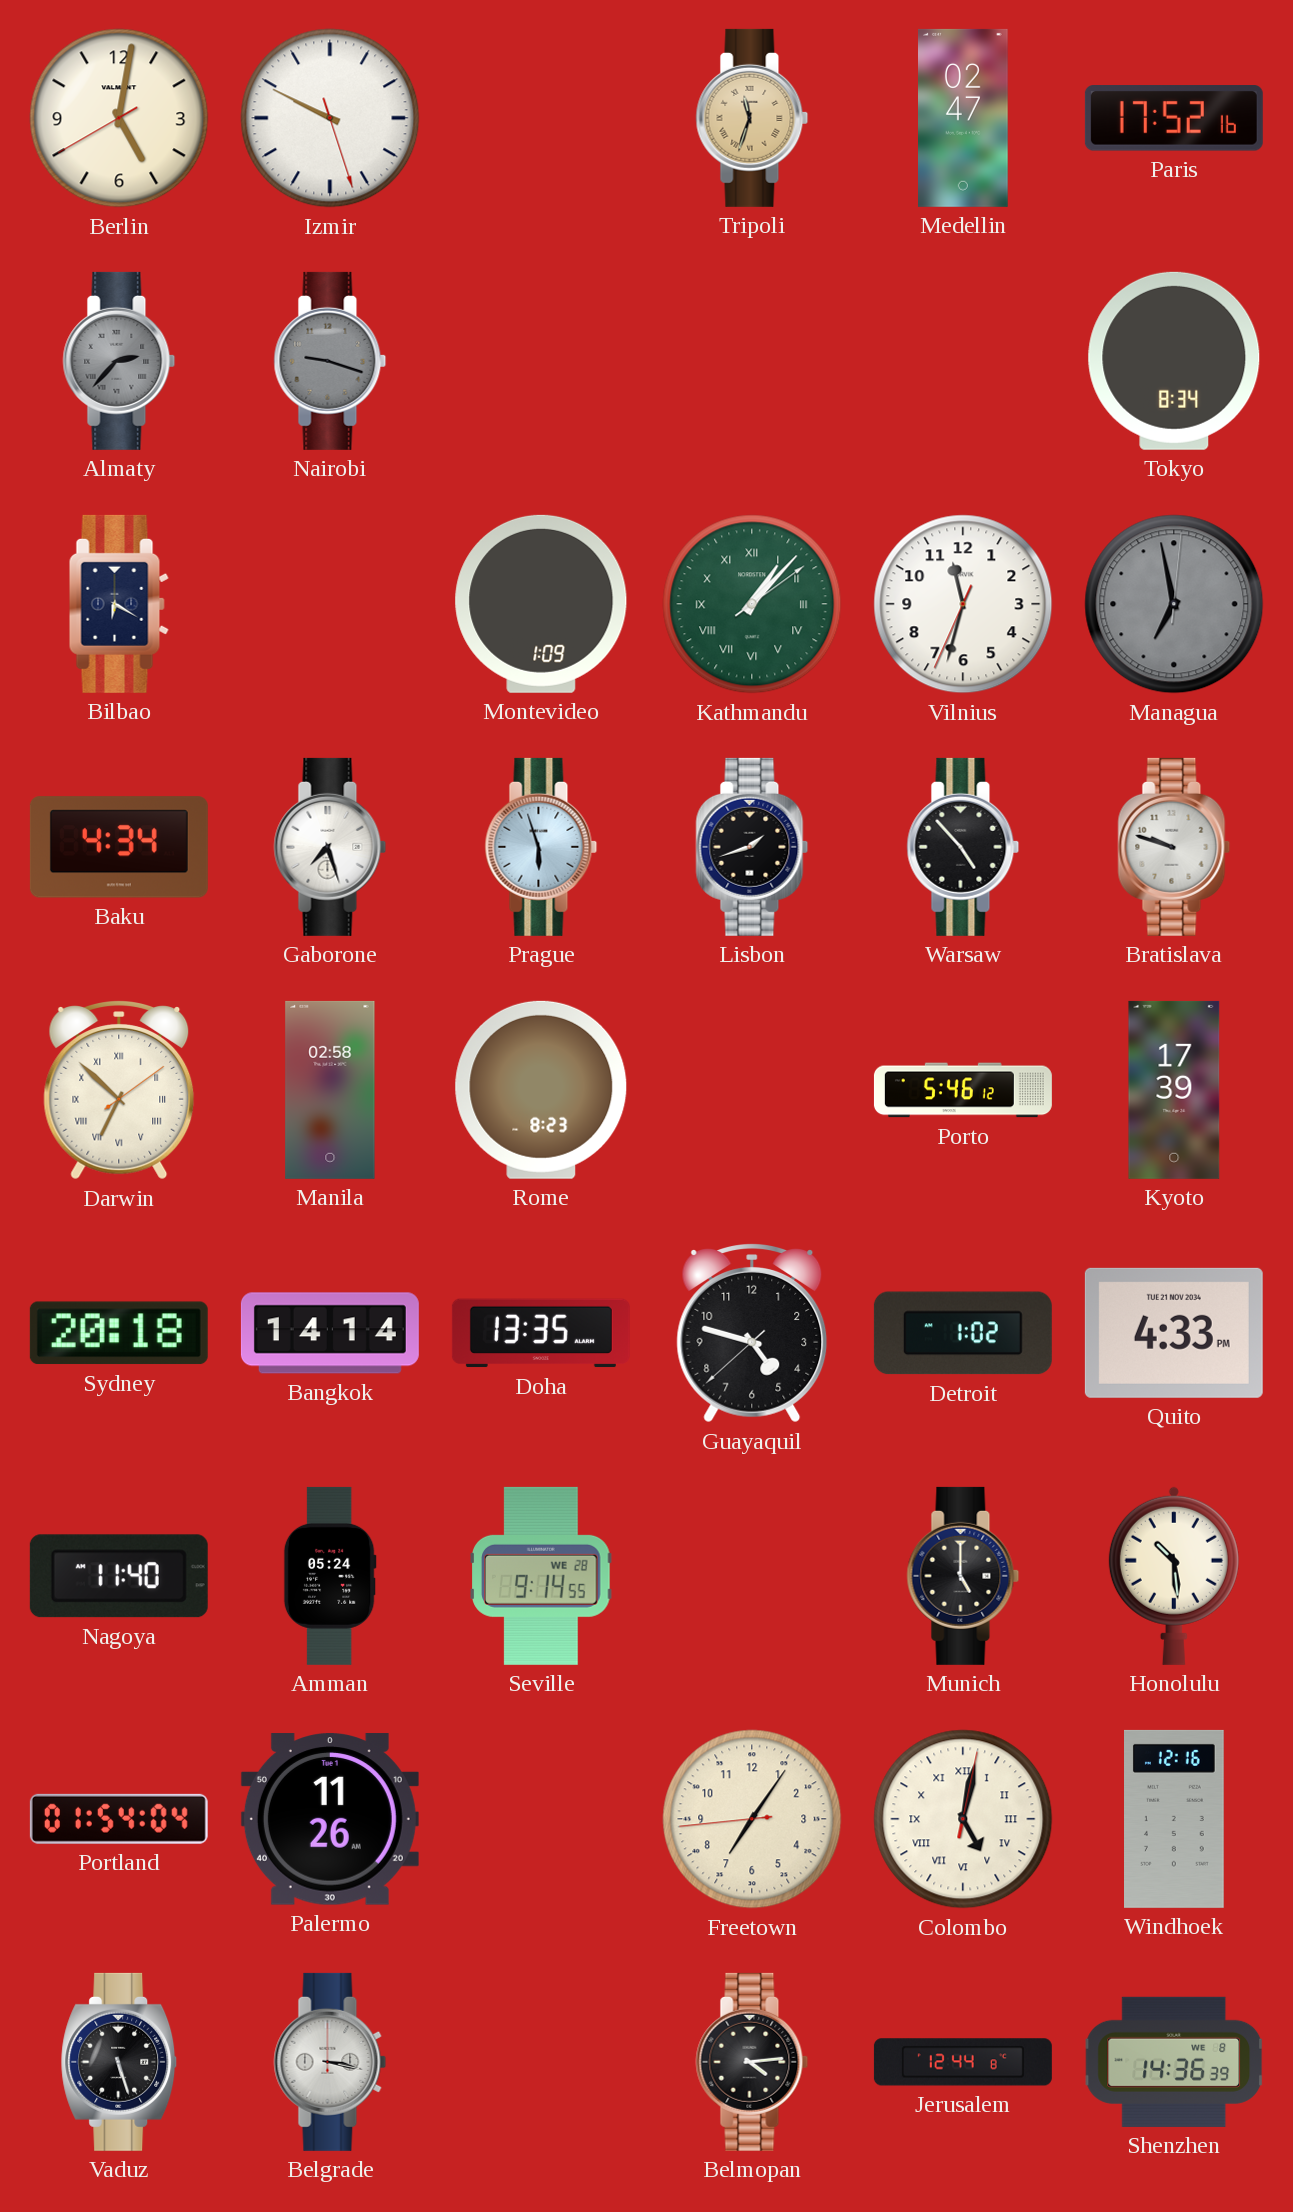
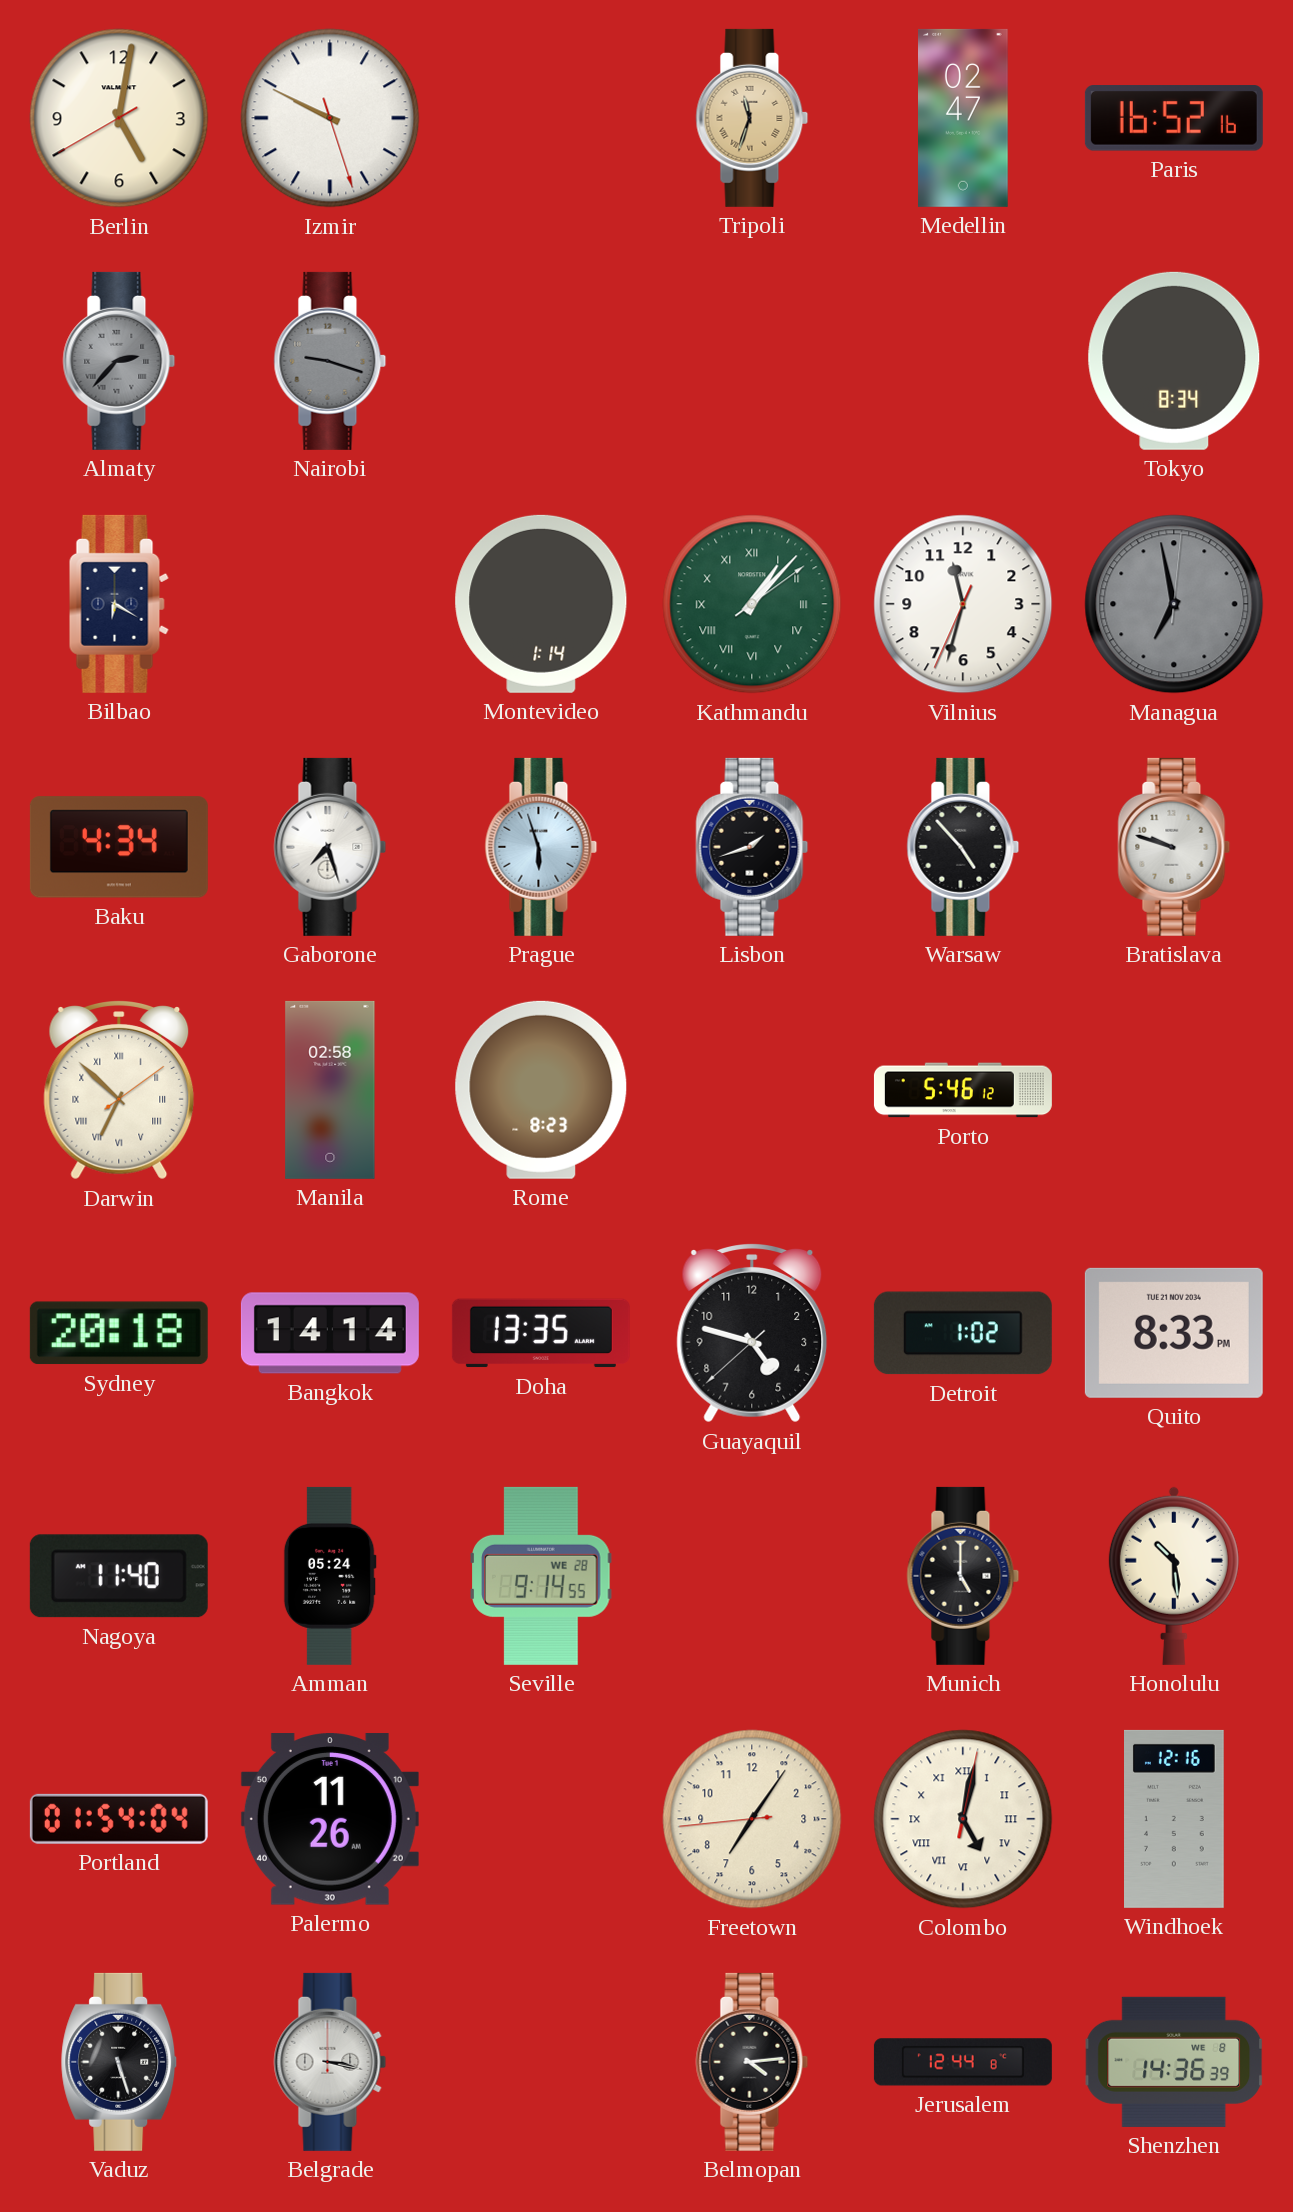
Paris: 17:52 -> 16:52
Montevideo: 1:09 -> 1:14
Kyoto: 17:39 -> none
Quito: 4:33 -> 8:33
